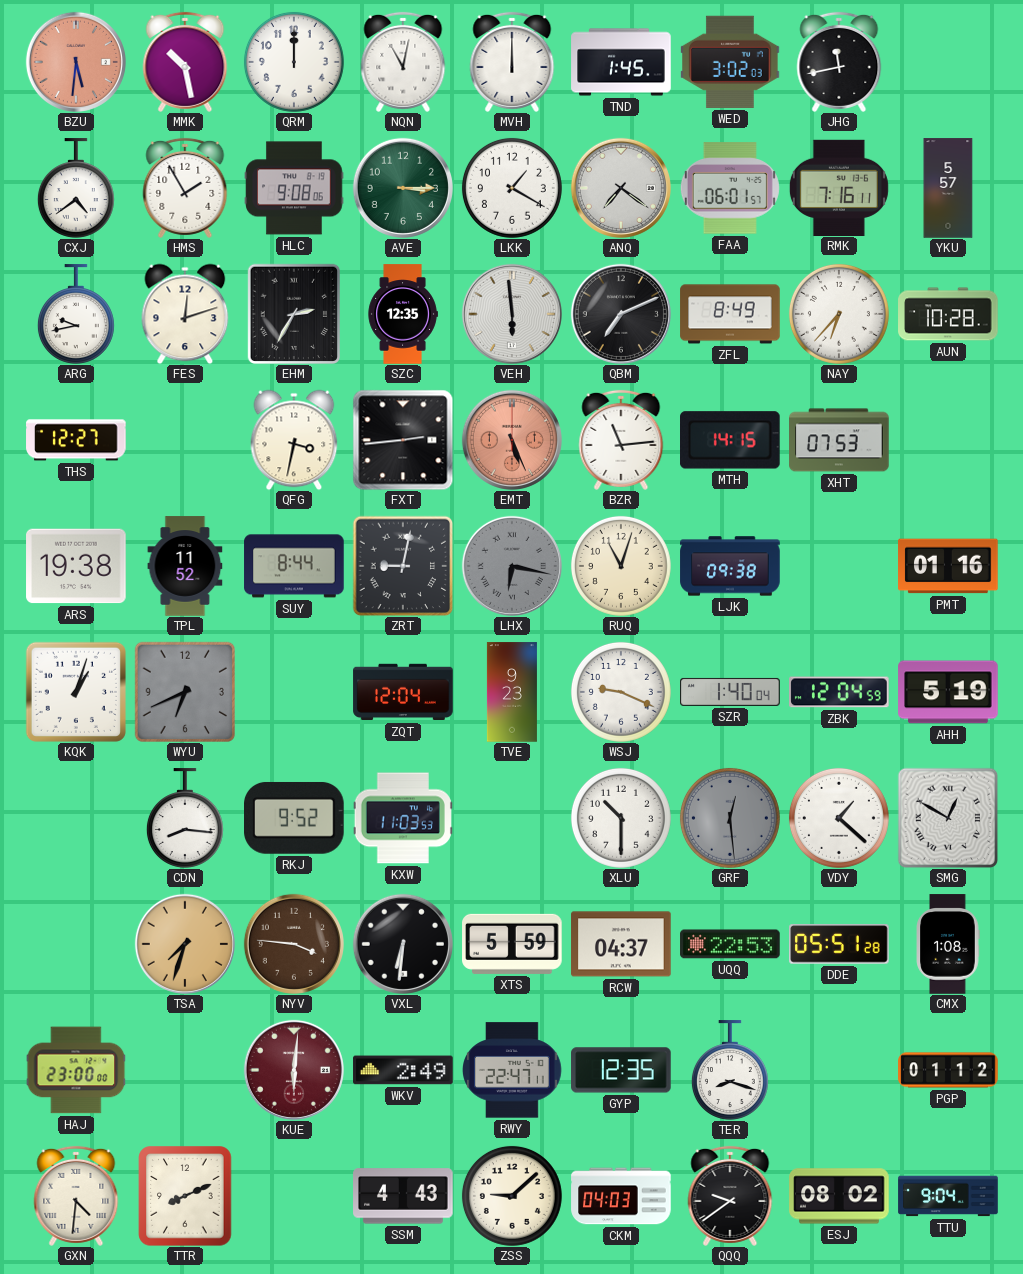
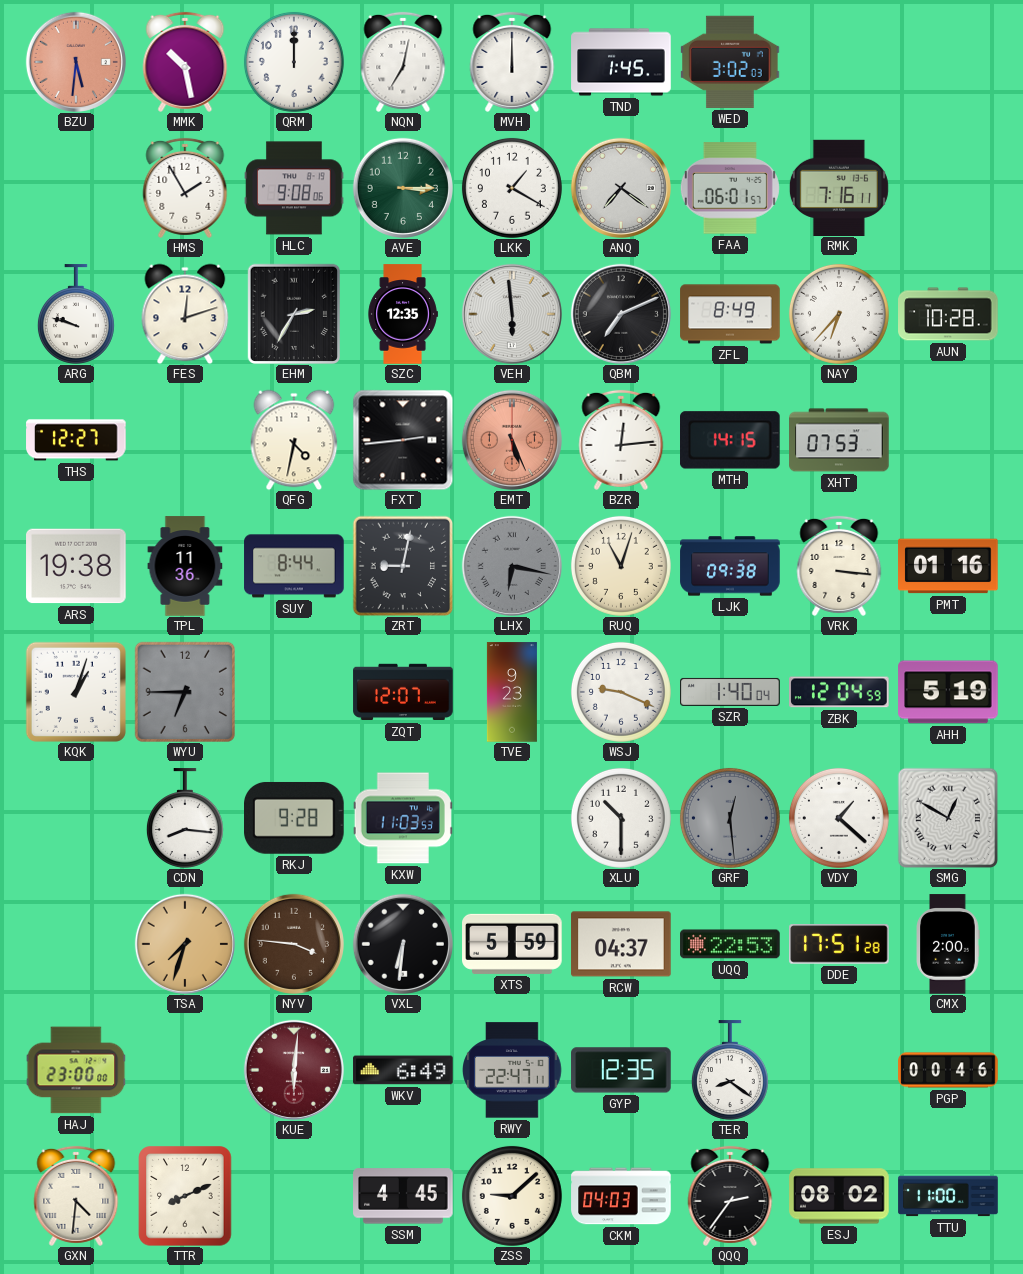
NQN: 11:02 -> 7:02
JHG: 11:43 -> none
CXJ: 4:39 -> none
YKU: 5:57 -> none
ARG: 9:43 -> 9:48
QFG: 3:32 -> 4:32
BZR: 11:14 -> 12:14
TPL: 11:52 -> 11:36
VRK: none -> 3:16
WYU: 6:41 -> 6:45
ZQT: 12:04 -> 12:07
RKJ: 9:52 -> 9:28
DDE: 05:51 -> 17:51
CMX: 1:08 -> 2:00
WKV: 2:49 -> 6:49
TER: 8:18 -> 8:21
PGP: 01:12 -> 00:46
SSM: 4:43 -> 4:45
QQQ: 9:39 -> 2:36
TTU: 9:04 -> 11:00
